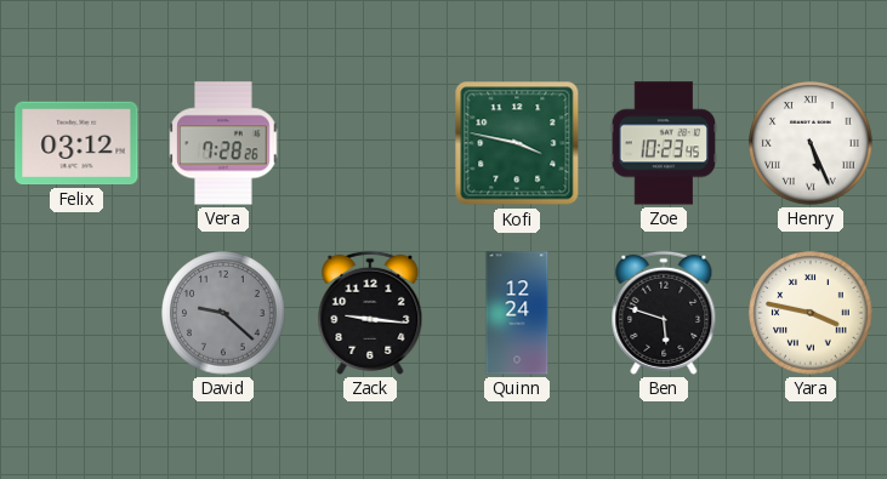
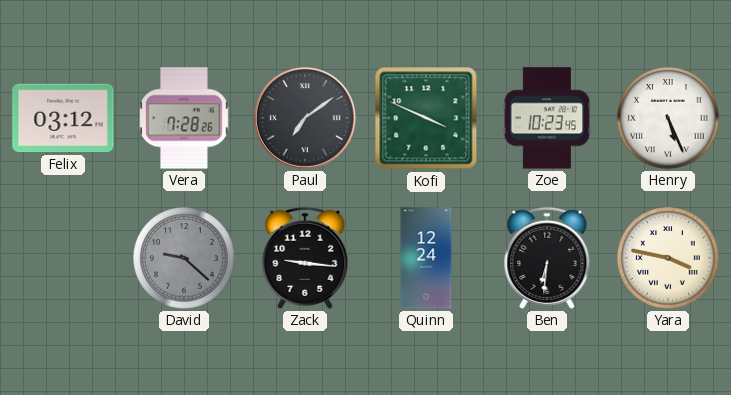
Paul: none -> 7:09
Kofi: 3:47 -> 3:49
Ben: 5:48 -> 6:31
